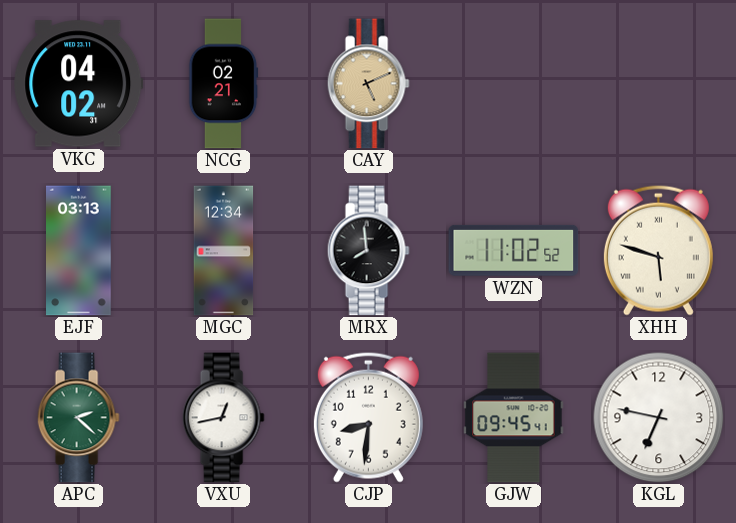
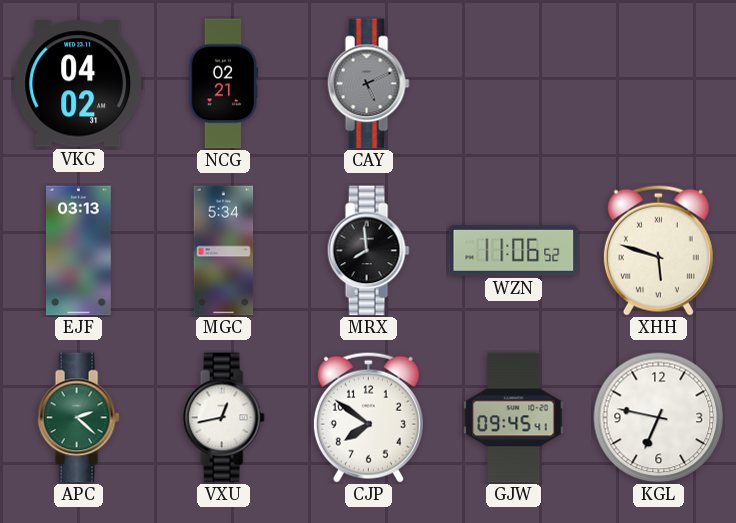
CAY dial: champagne -> grey
MGC: 12:34 -> 5:34
WZN: 11:02 -> 11:06
CJP: 8:31 -> 7:51
